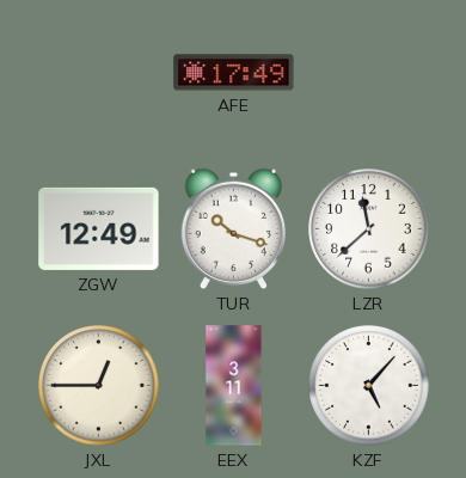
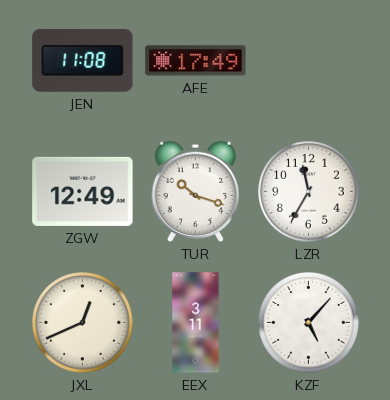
JEN: none -> 11:08
LZR: 11:38 -> 11:35
JXL: 12:45 -> 12:41
